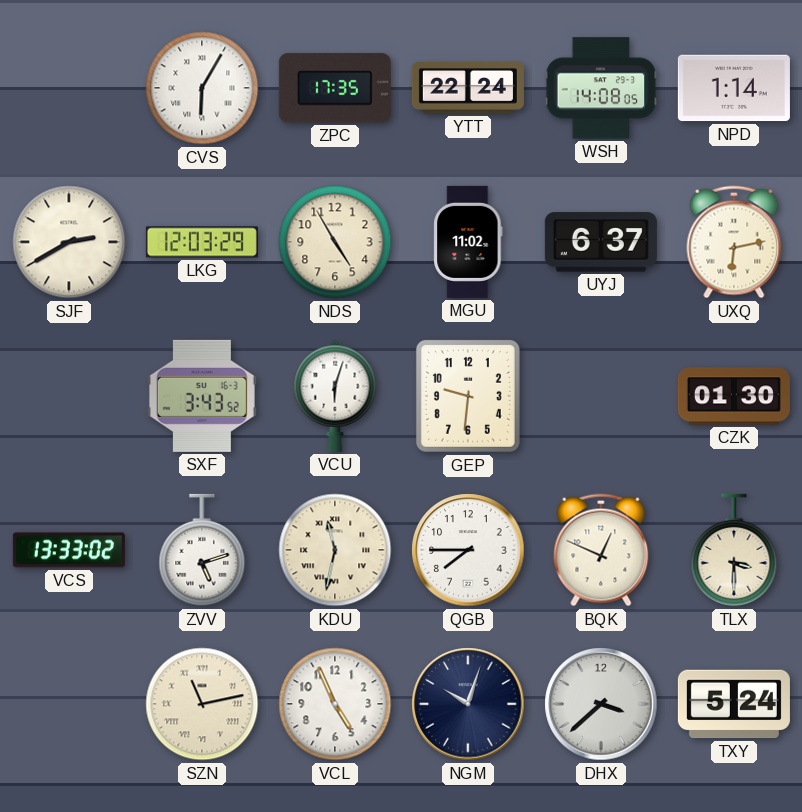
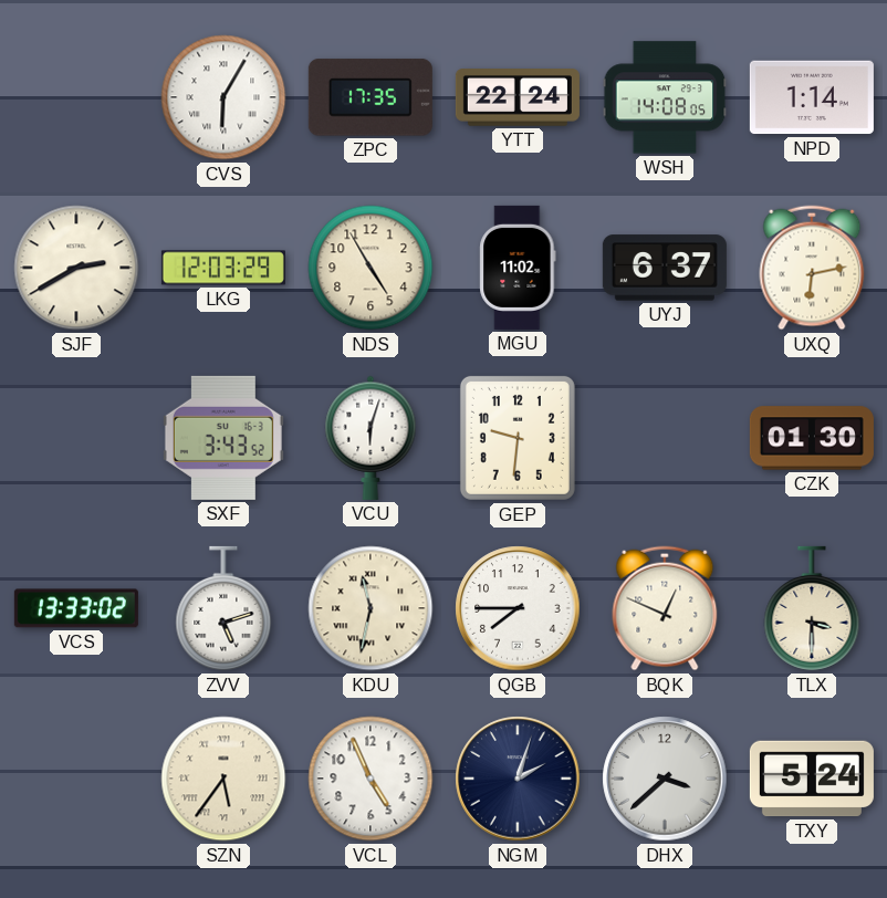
SZN: 11:13 -> 5:36
NGM: 10:03 -> 2:03
